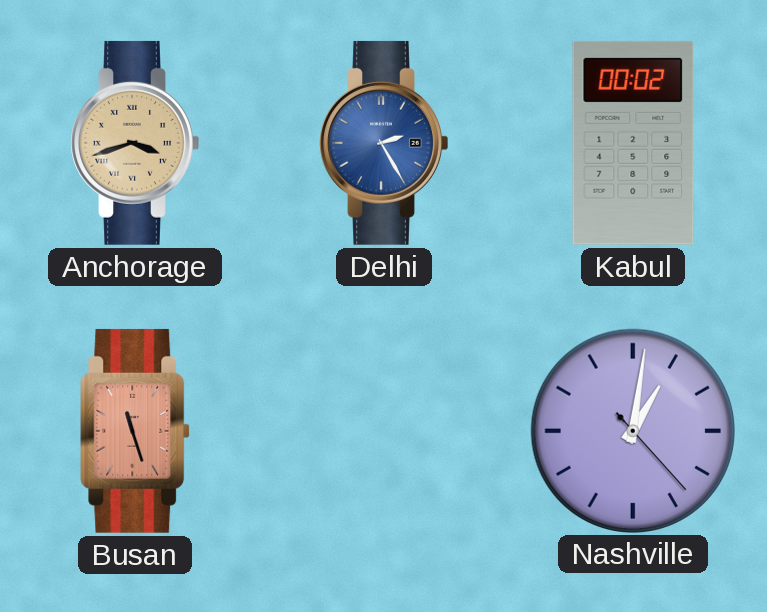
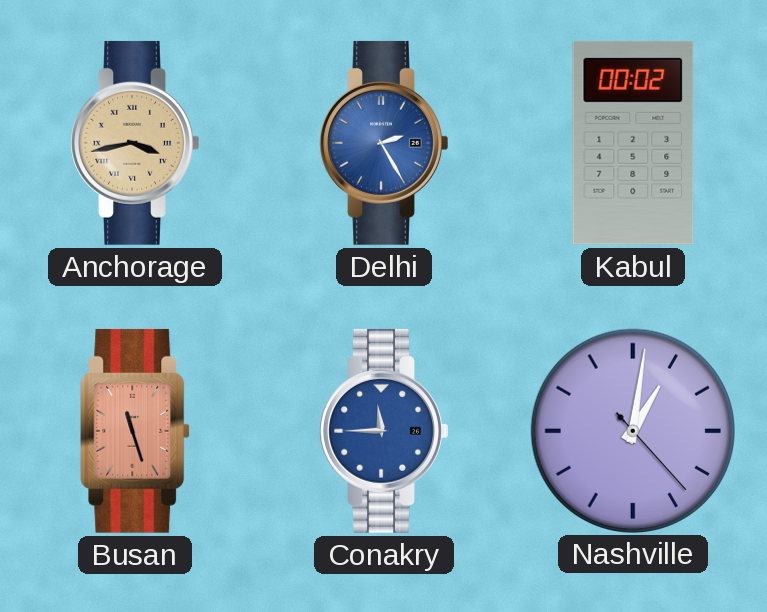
Anchorage: 3:42 -> 3:43
Conakry: none -> 11:45
